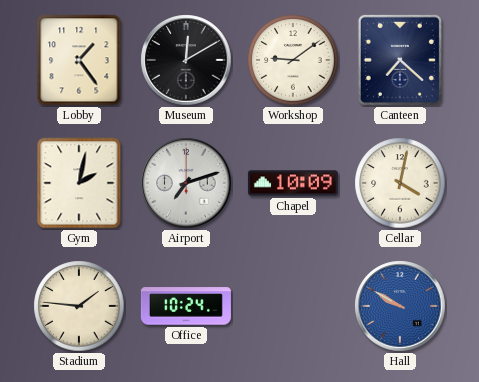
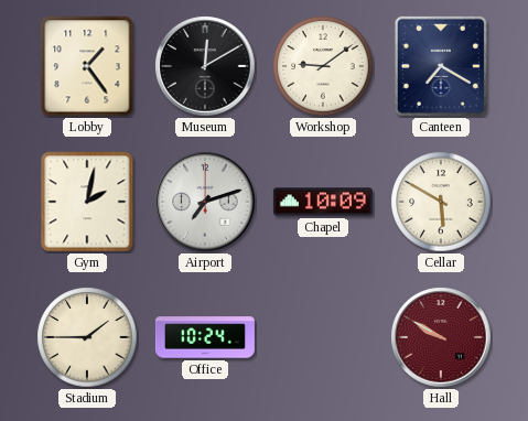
Canteen: 7:22 -> 7:20
Cellar: 4:02 -> 5:50
Stadium: 1:46 -> 1:45
Hall dial: blue -> burgundy
